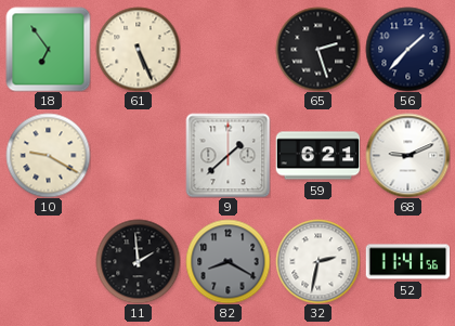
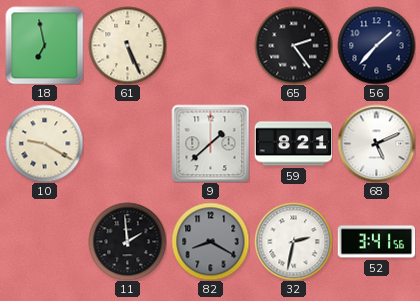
18: 6:54 -> 6:58
65: 2:27 -> 2:24
59: 6:21 -> 8:21
68: 9:11 -> 5:11
52: 11:41 -> 3:41
